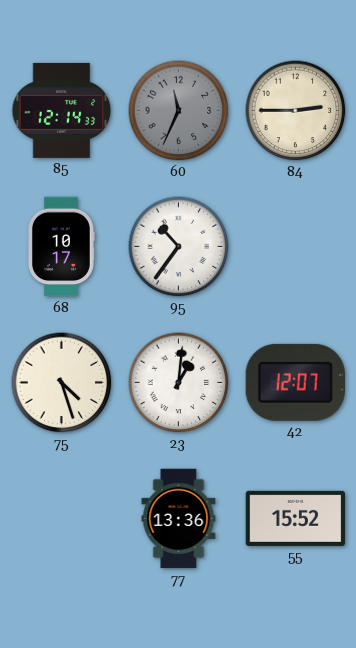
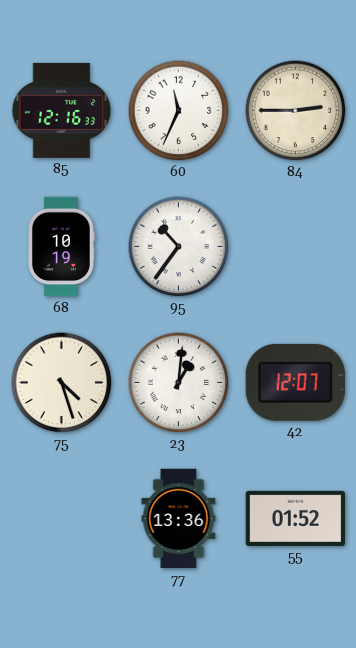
85: 12:14 -> 12:16
60 dial: grey -> white
68: 10:17 -> 10:19
55: 15:52 -> 01:52
